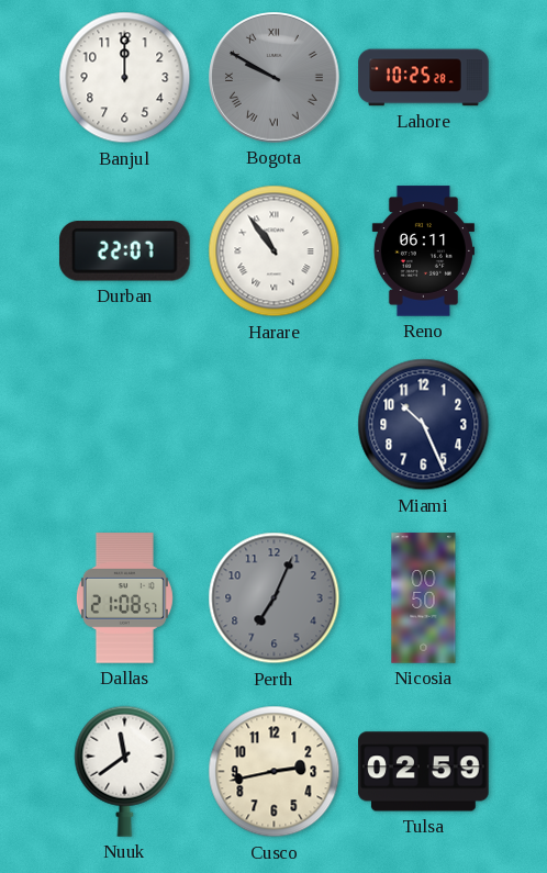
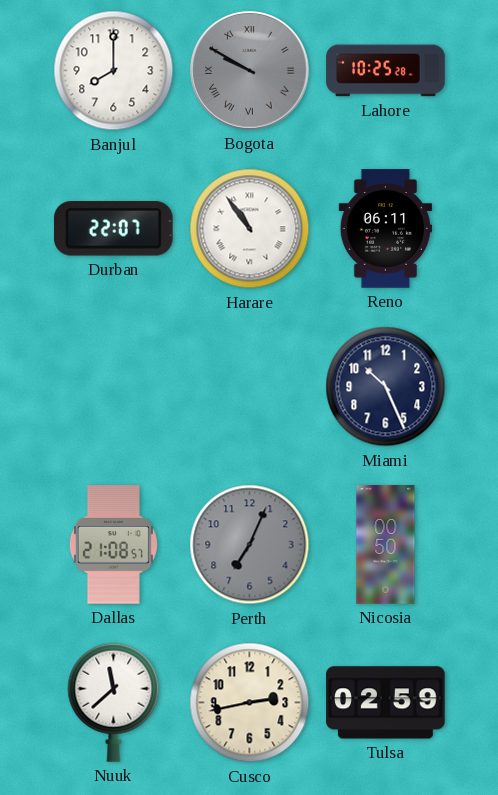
Banjul: 12:00 -> 8:00
Nuuk: 11:39 -> 11:38
